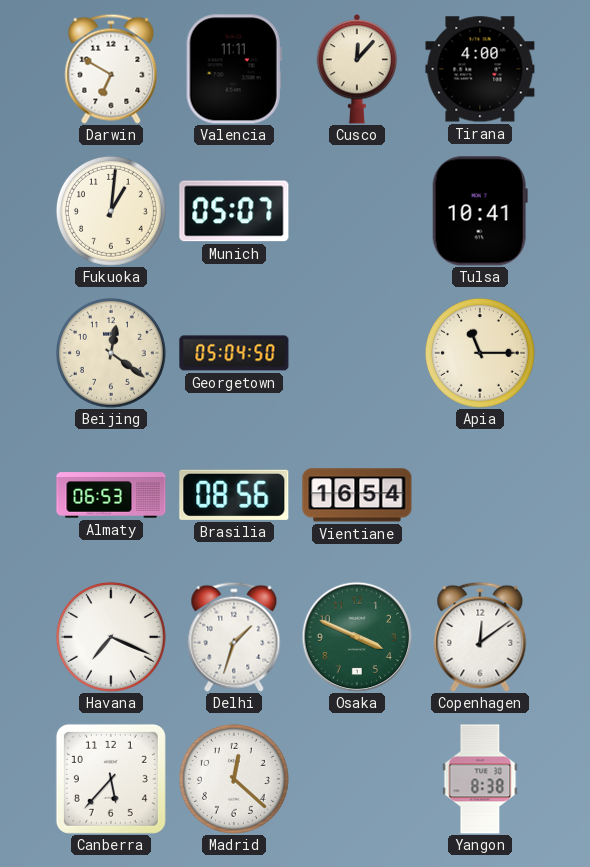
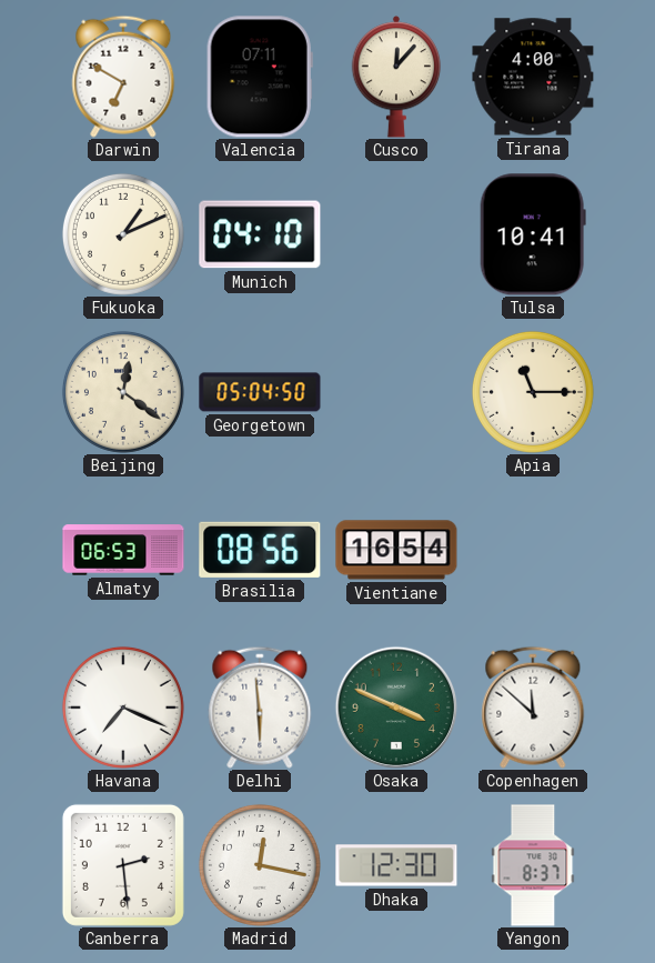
Valencia: 11:11 -> 07:11
Fukuoka: 1:01 -> 1:11
Munich: 05:07 -> 04:10
Delhi: 1:33 -> 5:59
Copenhagen: 12:09 -> 11:52
Canberra: 5:37 -> 2:29
Madrid: 12:22 -> 12:17
Dhaka: none -> 12:30
Yangon: 8:38 -> 8:37
